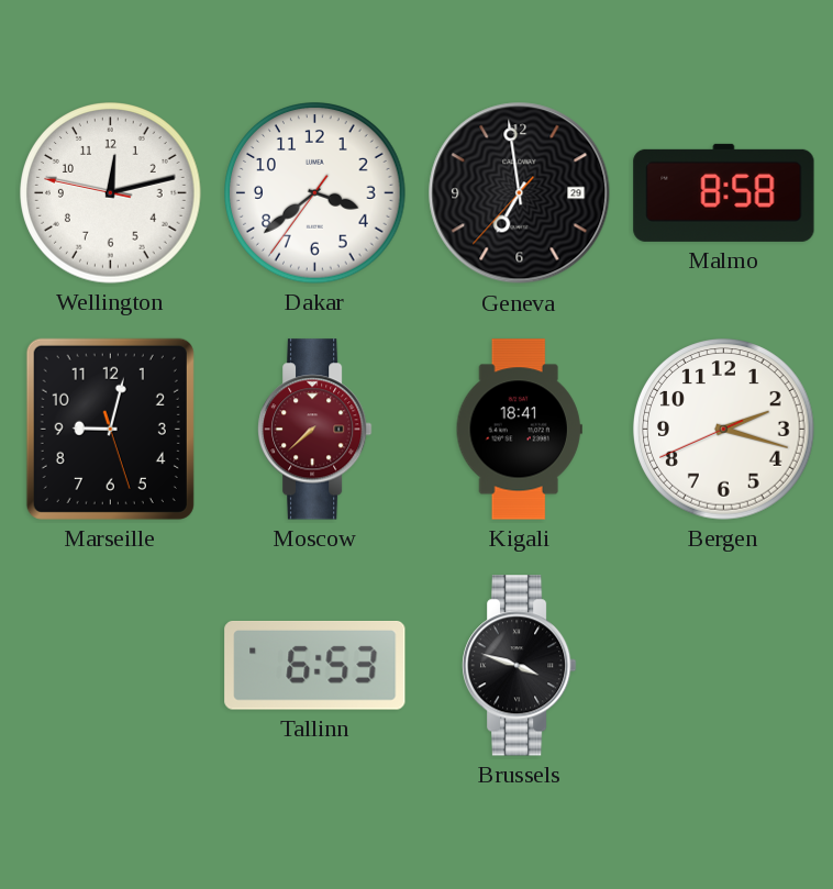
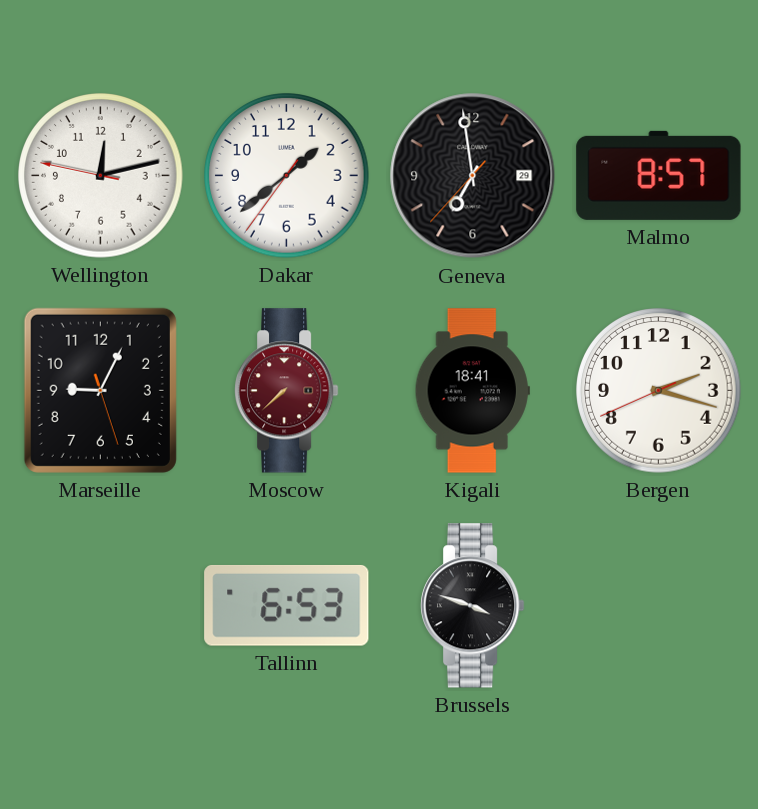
Dakar: 3:38 -> 1:38
Malmo: 8:58 -> 8:57
Marseille: 9:02 -> 9:04
